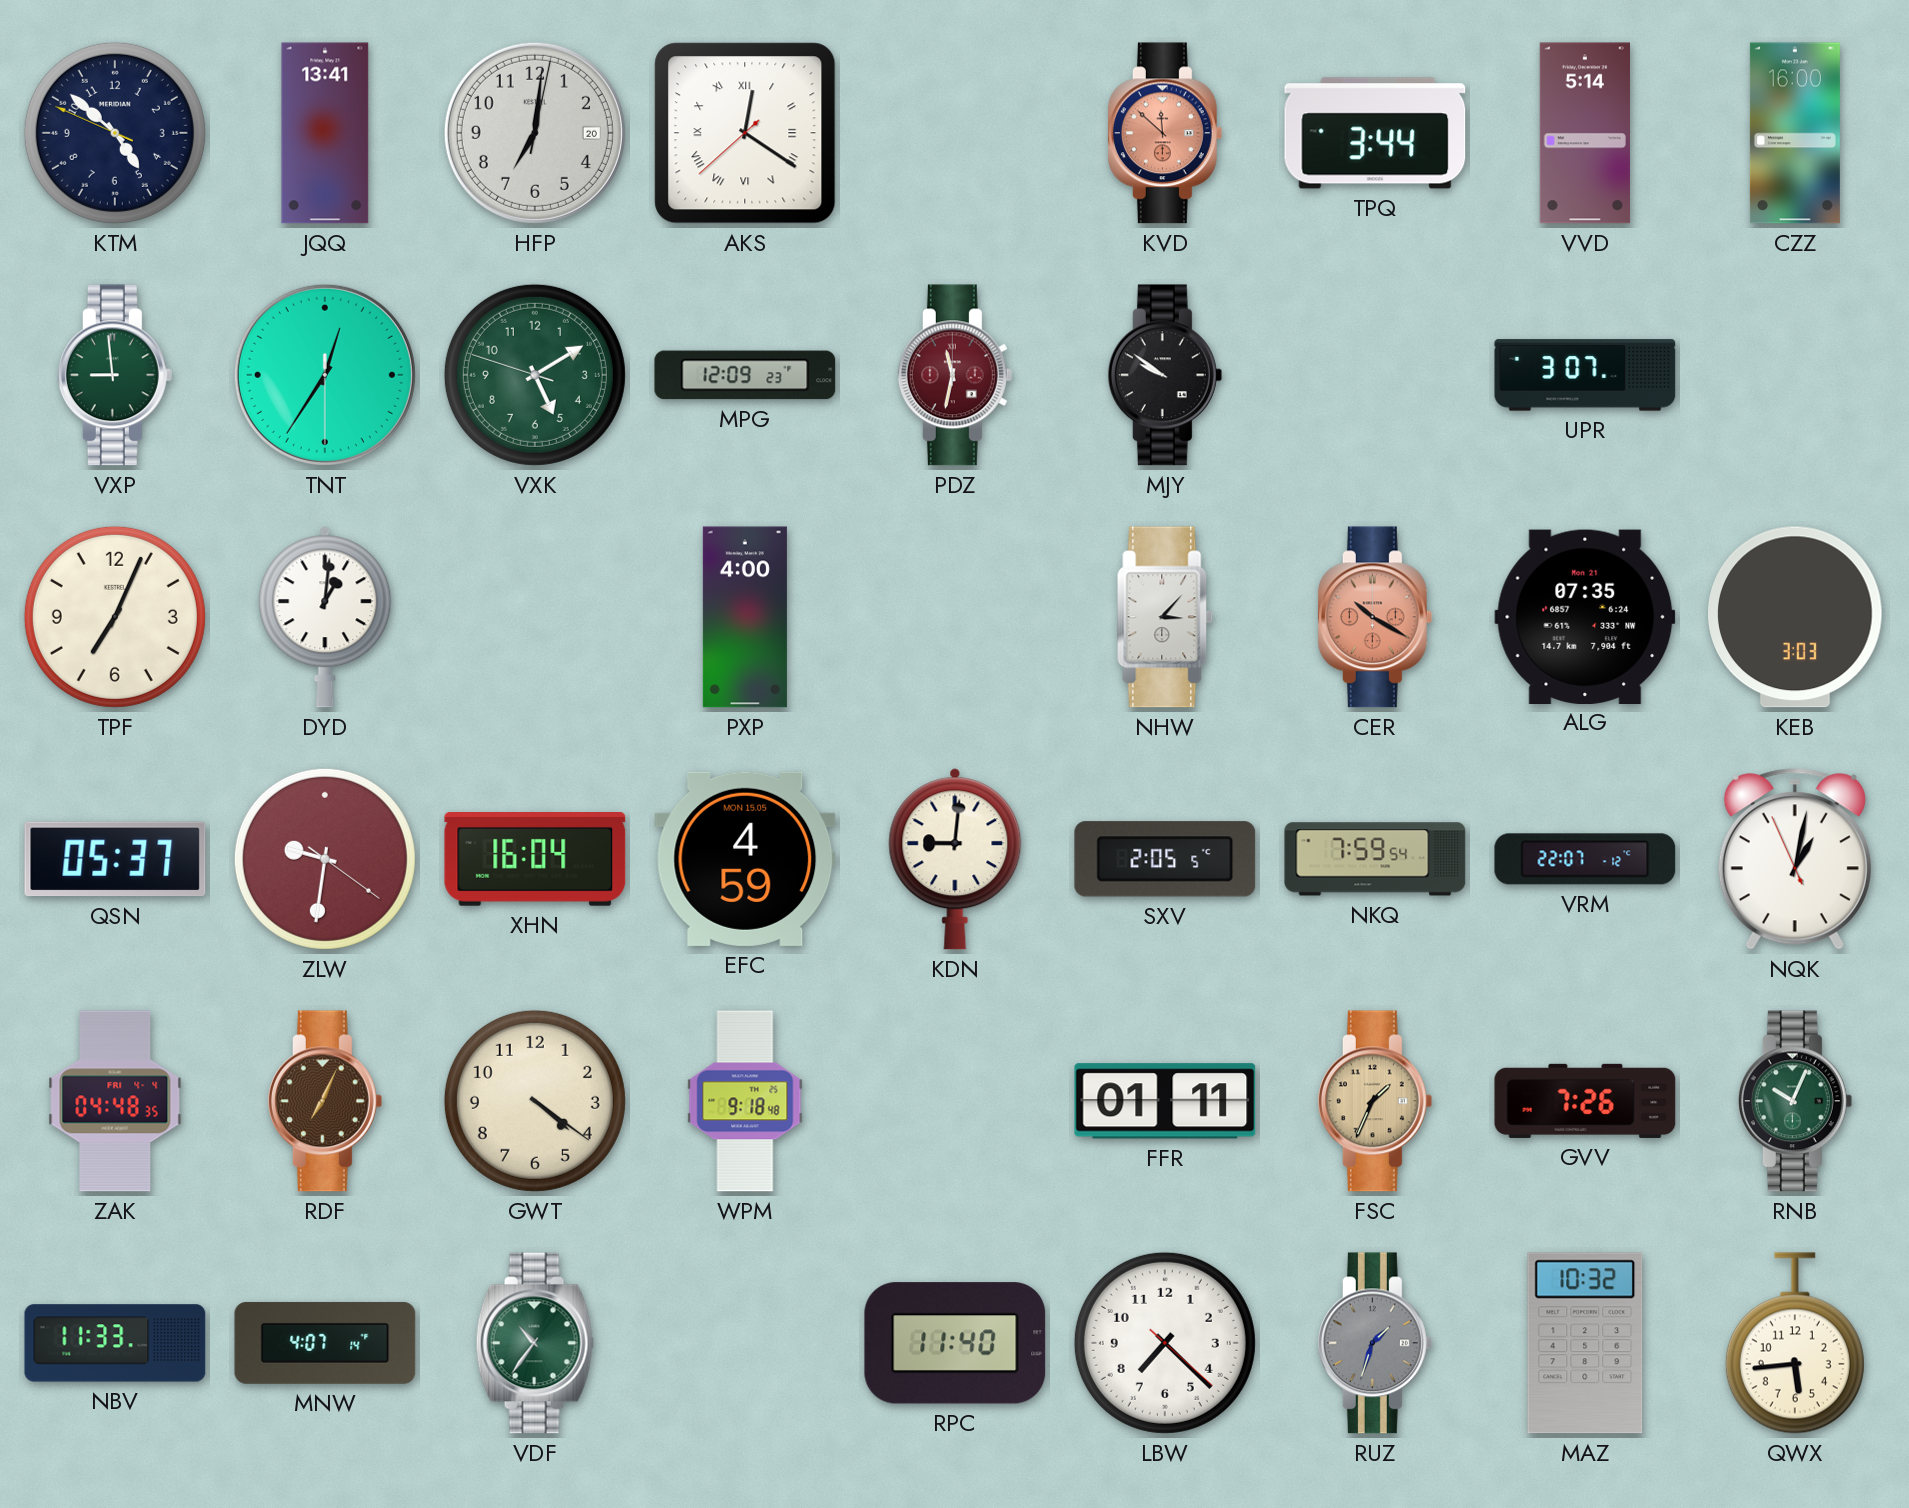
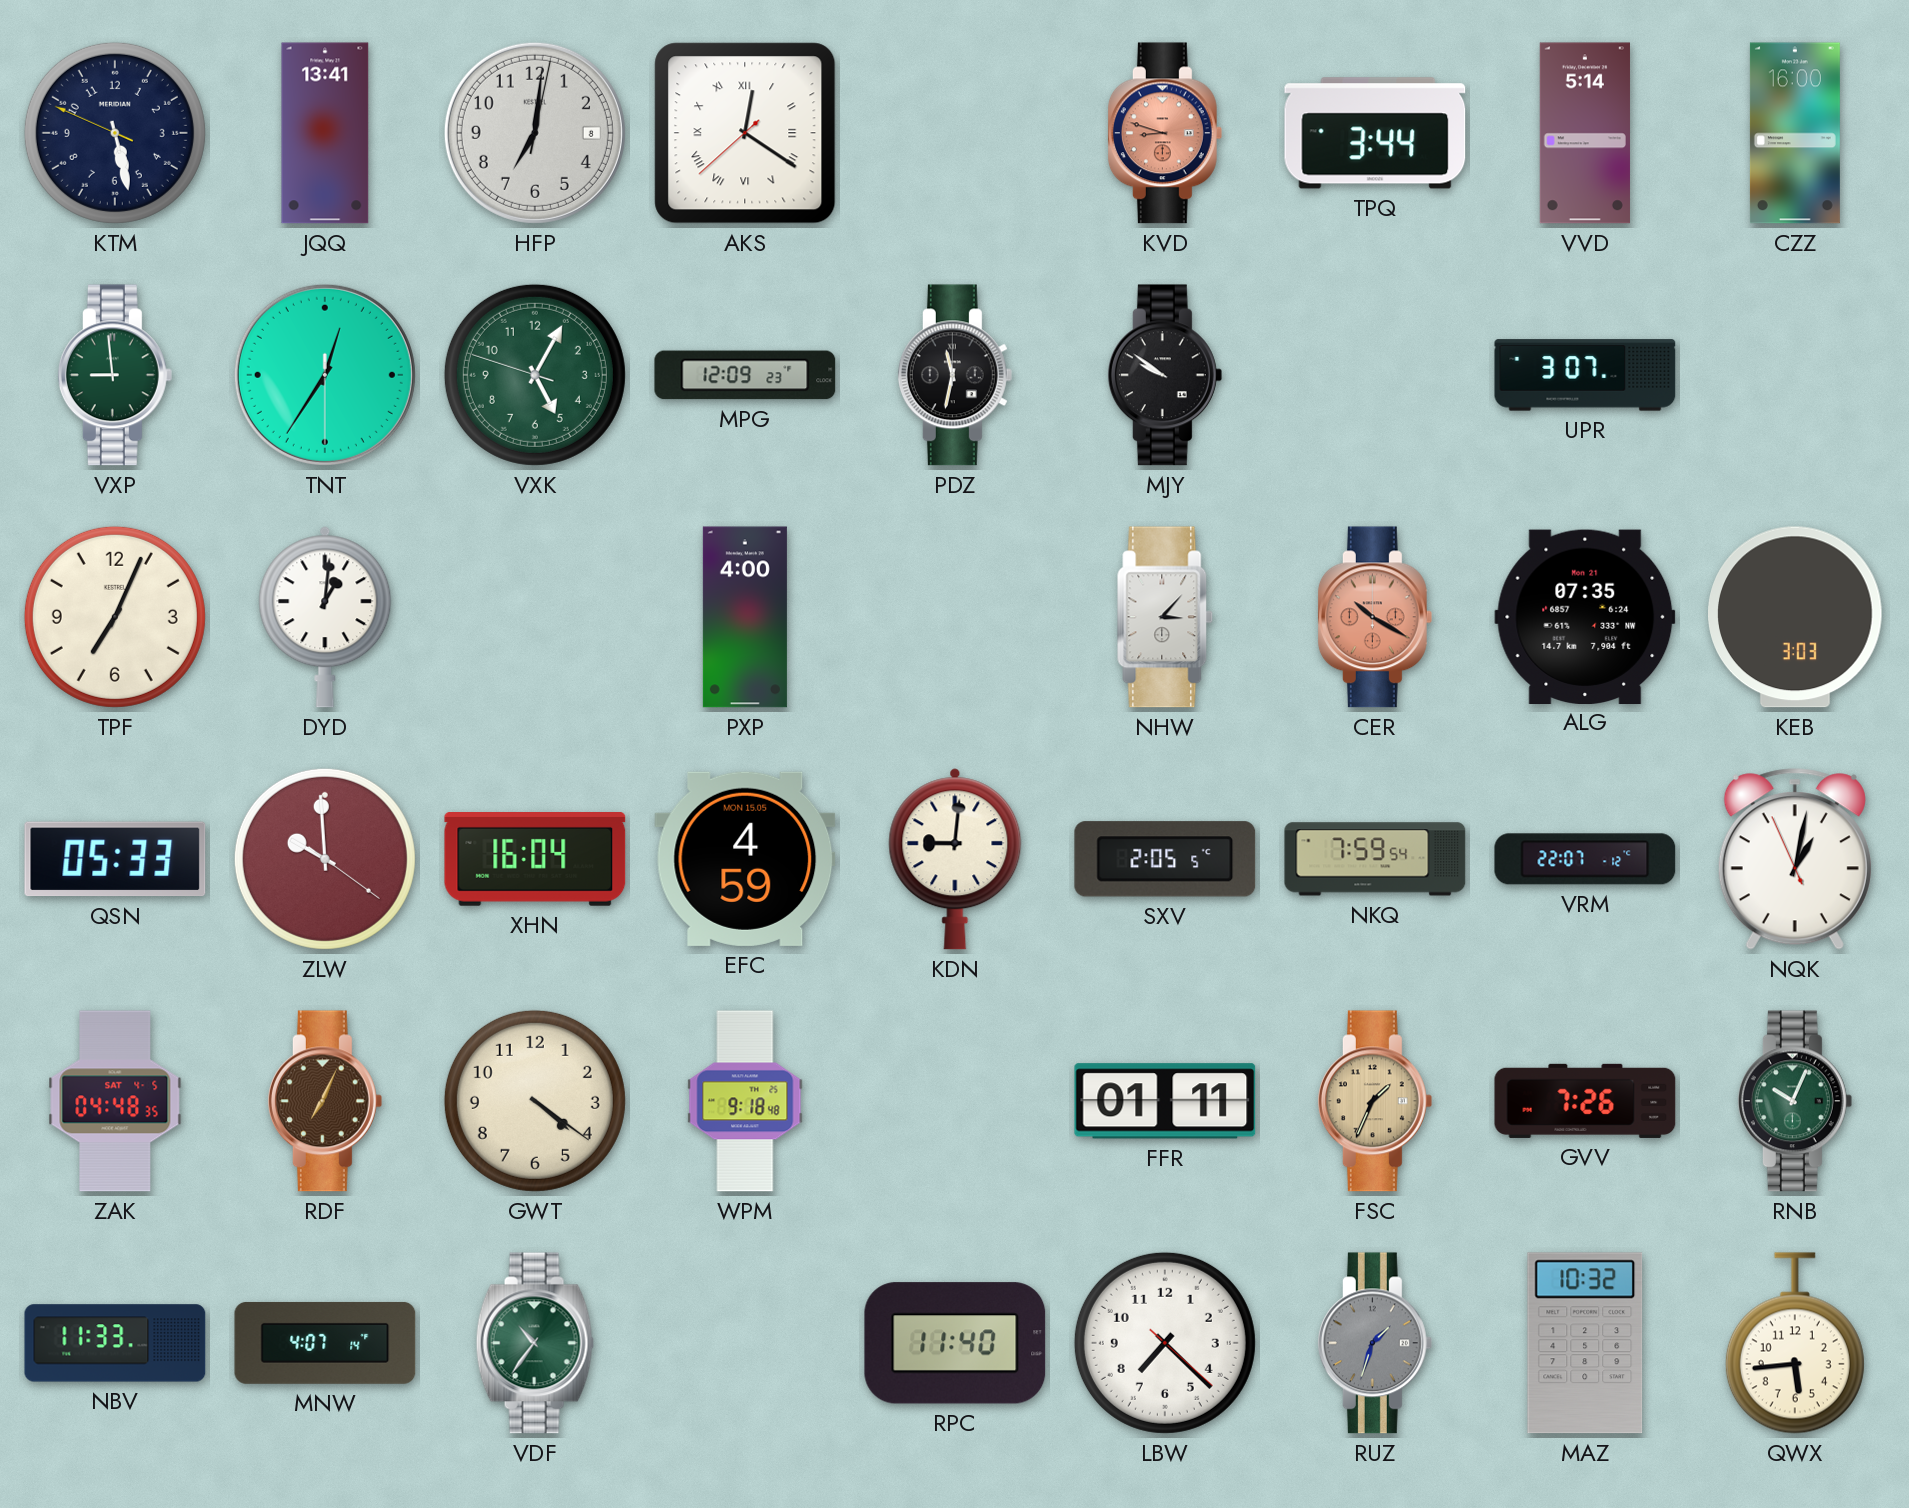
KTM: 4:51 -> 5:27
HFP date: 20 -> 8
KVD: 11:52 -> 8:48
VXK: 5:09 -> 5:04
PDZ dial: burgundy -> black
QSN: 05:37 -> 05:33
ZLW: 9:31 -> 9:59
ZAK date: FRI 4-4 -> SAT 4-5
